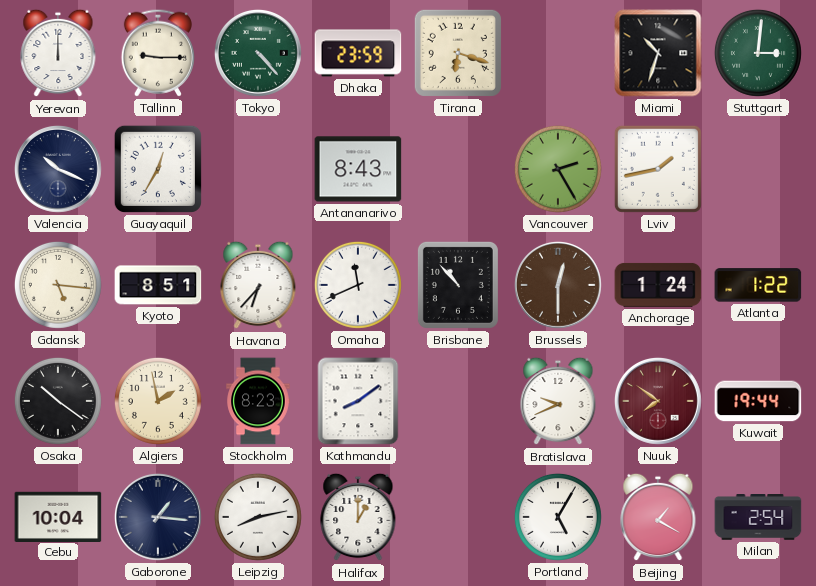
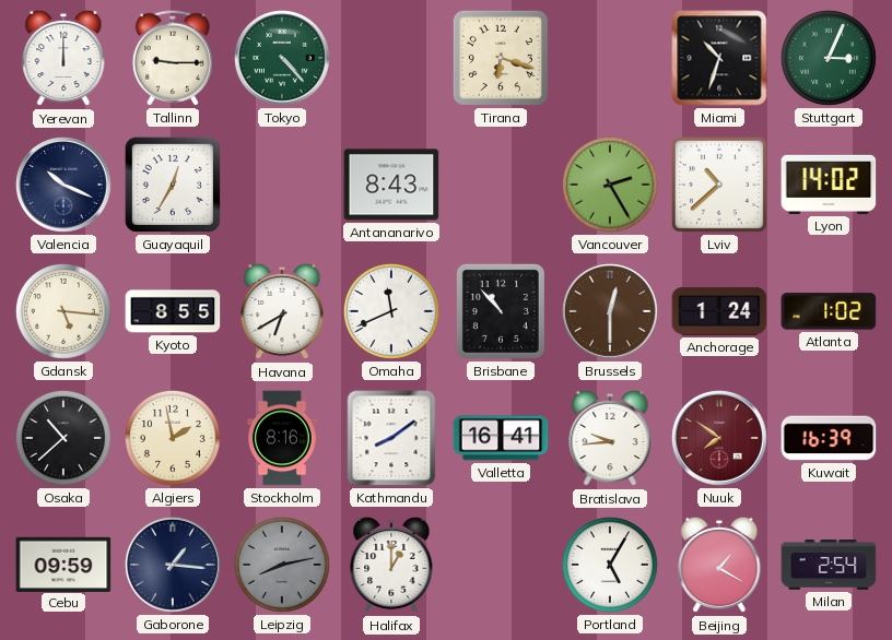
Dhaka: 23:59 -> none
Stuttgart: 3:01 -> 3:04
Lviv: 1:43 -> 10:38
Lyon: none -> 14:02
Kyoto: 8:51 -> 8:55
Havana: 6:37 -> 6:40
Atlanta: 1:22 -> 1:02
Osaka: 10:21 -> 10:38
Stockholm: 8:23 -> 8:16
Valletta: none -> 16:41
Bratislava: 9:41 -> 9:44
Kuwait: 19:44 -> 16:39
Cebu: 10:04 -> 09:59
Leipzig dial: white -> grey
